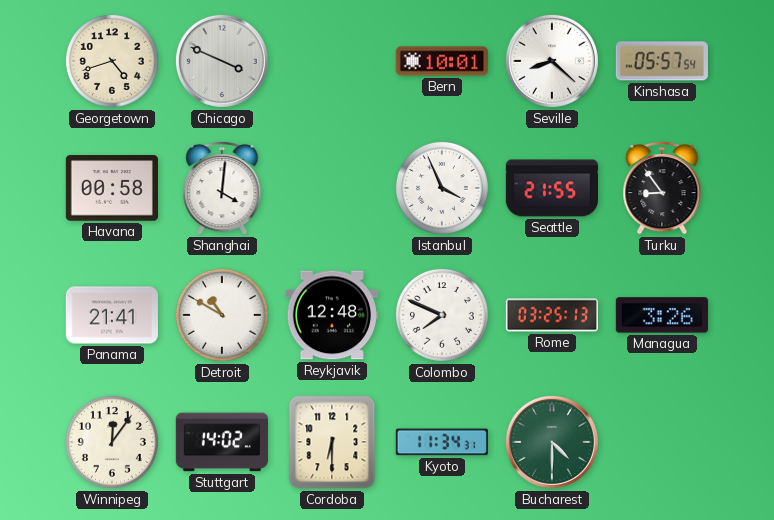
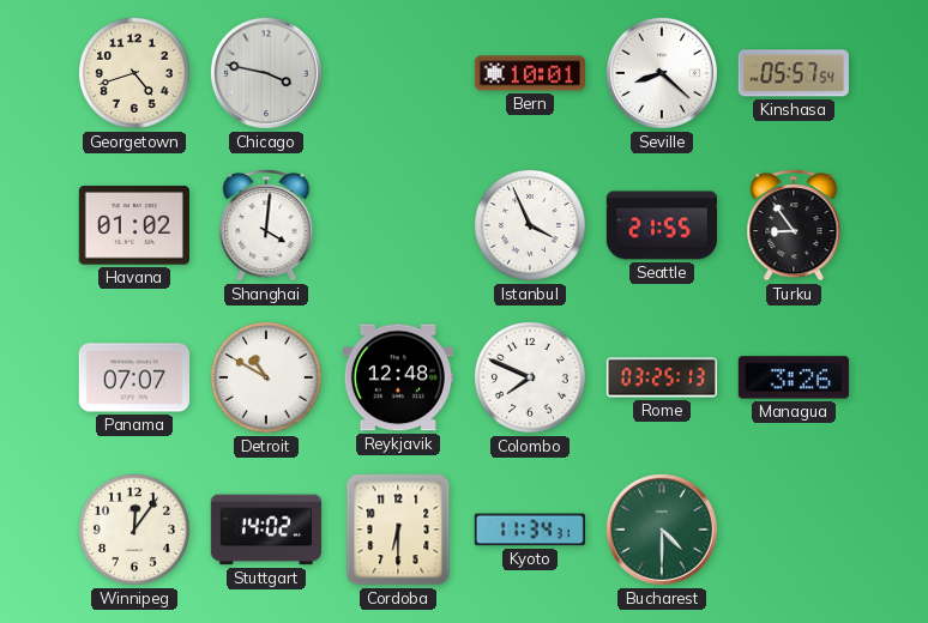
Chicago: 3:49 -> 3:47
Havana: 00:58 -> 01:02
Panama: 21:41 -> 07:07
